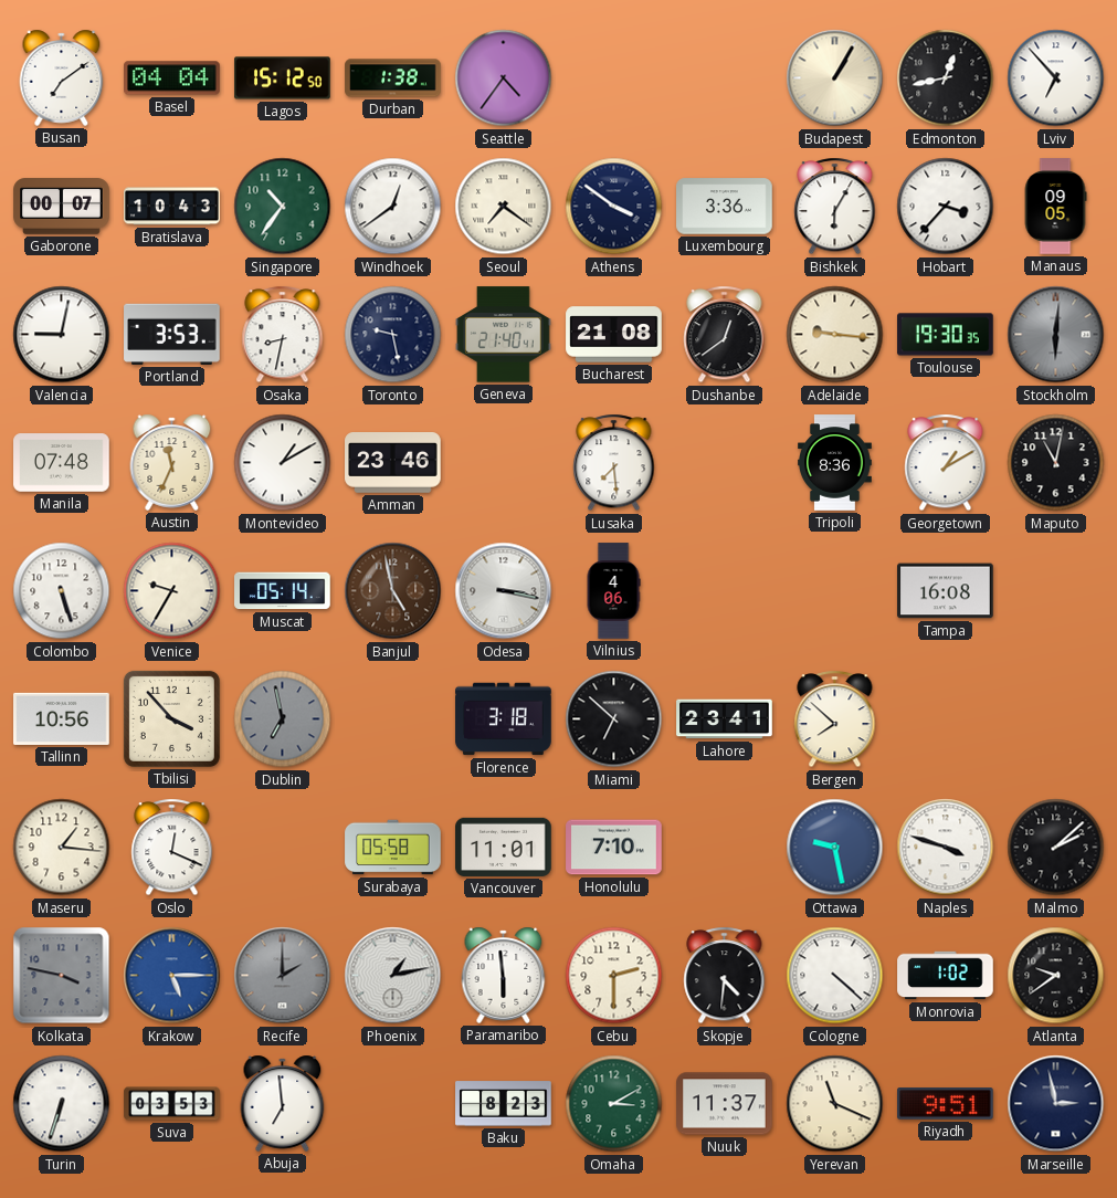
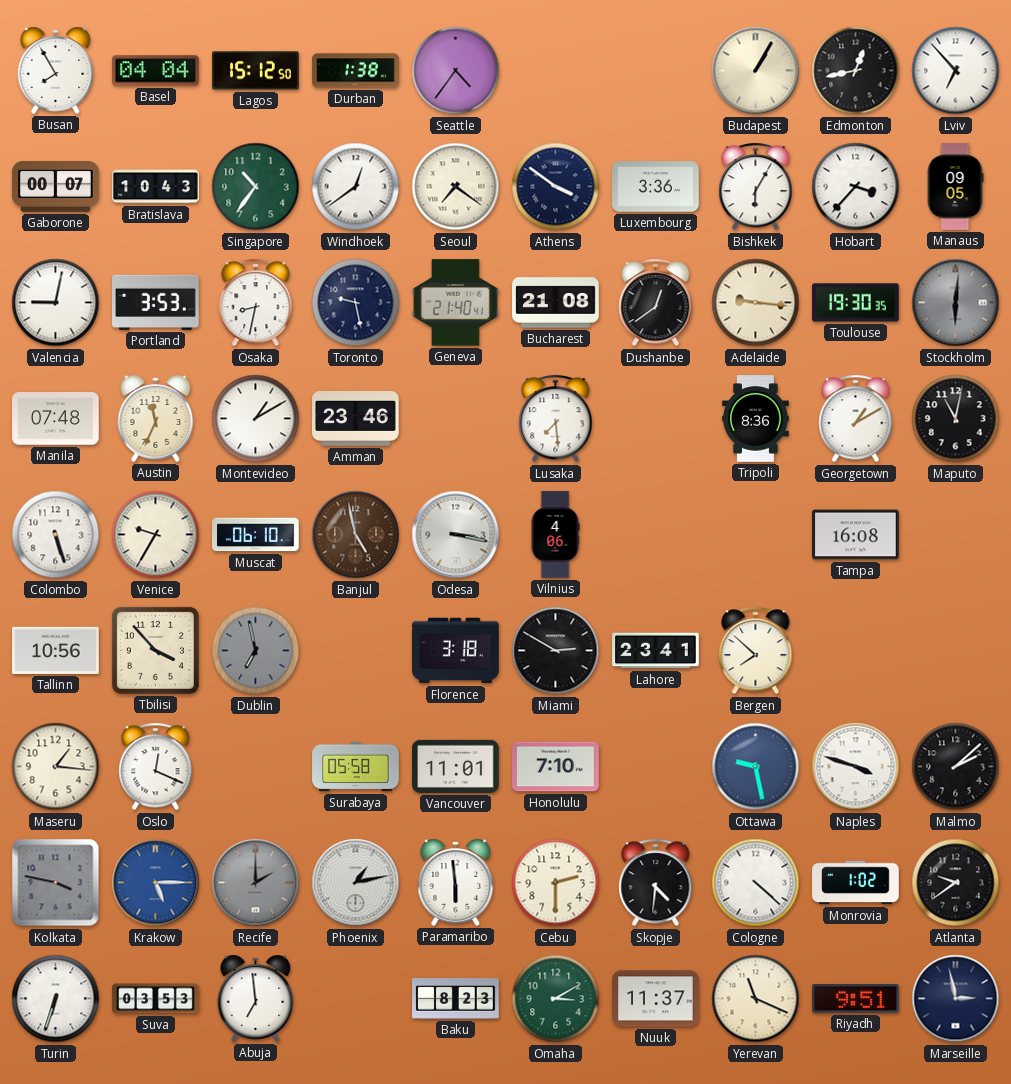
Busan: 7:09 -> 7:55
Muscat: 05:14 -> 06:10
Miami: 6:52 -> 2:50
